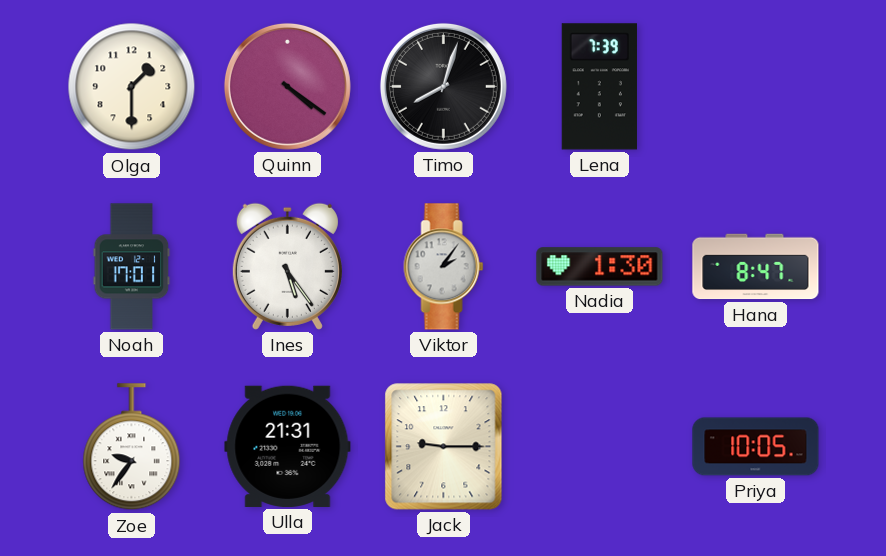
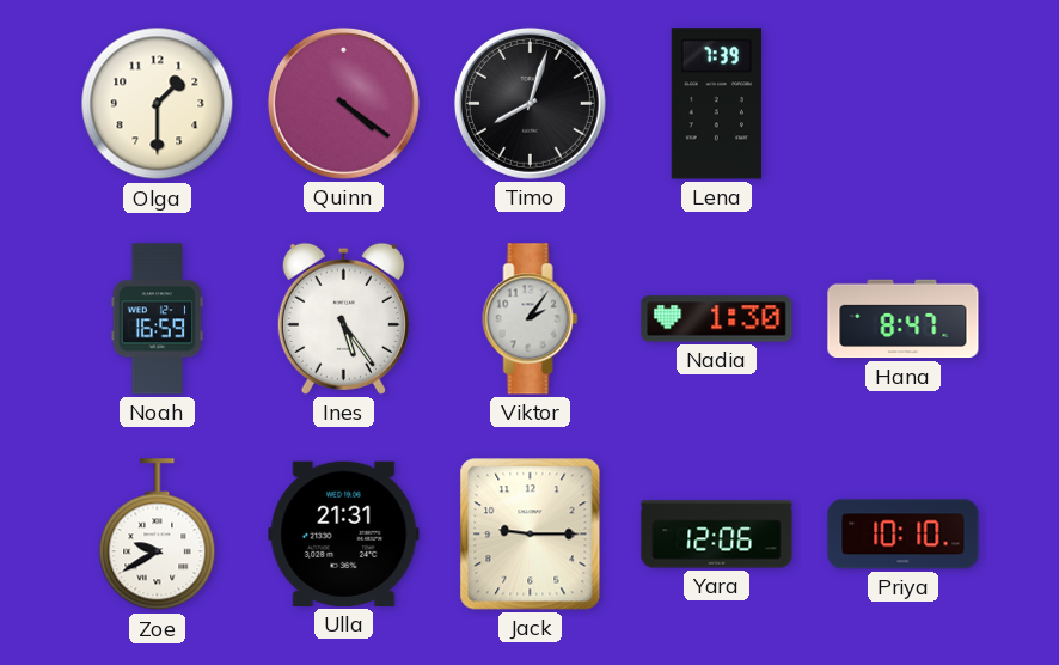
Noah: 17:01 -> 16:59
Zoe: 9:36 -> 9:40
Yara: none -> 12:06
Priya: 10:05 -> 10:10
